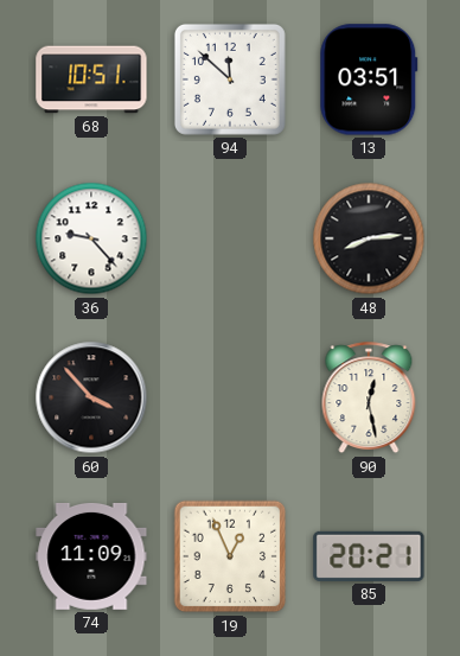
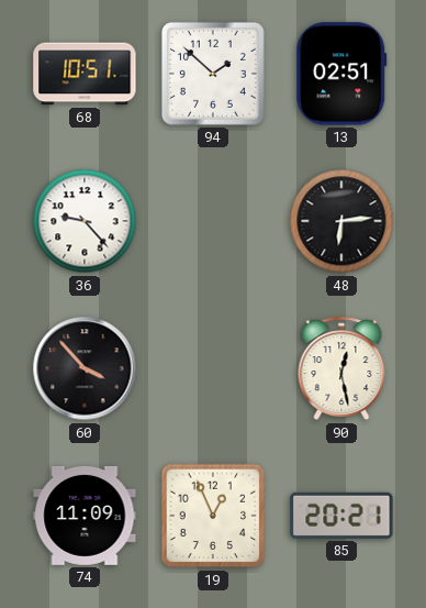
94: 11:52 -> 1:52
13: 03:51 -> 02:51
48: 8:14 -> 6:14
